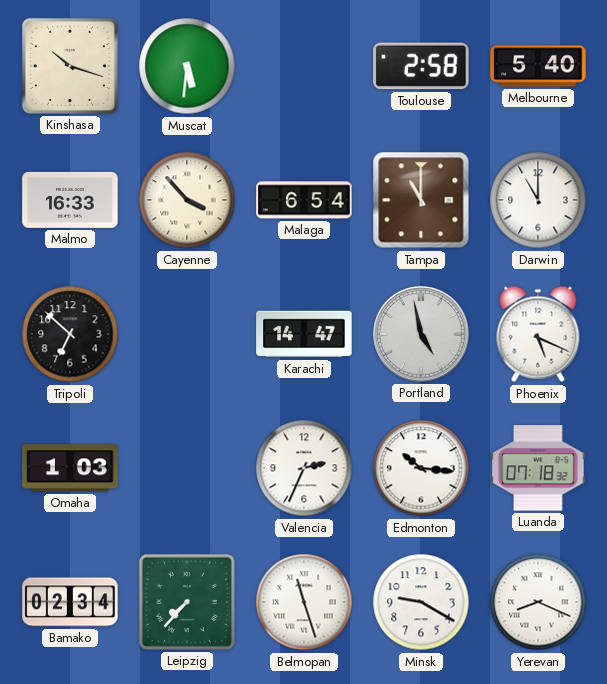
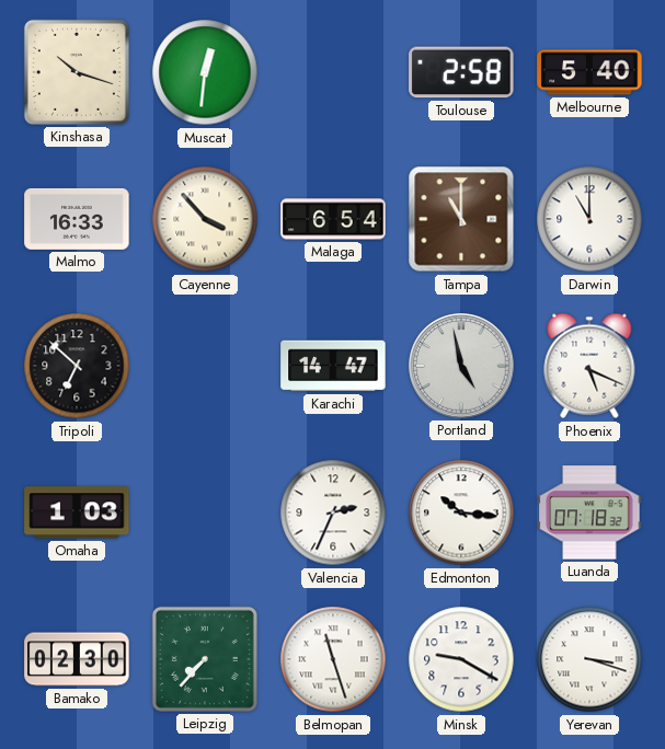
Muscat: 5:31 -> 12:31
Bamako: 02:34 -> 02:30
Yerevan: 8:19 -> 3:18
